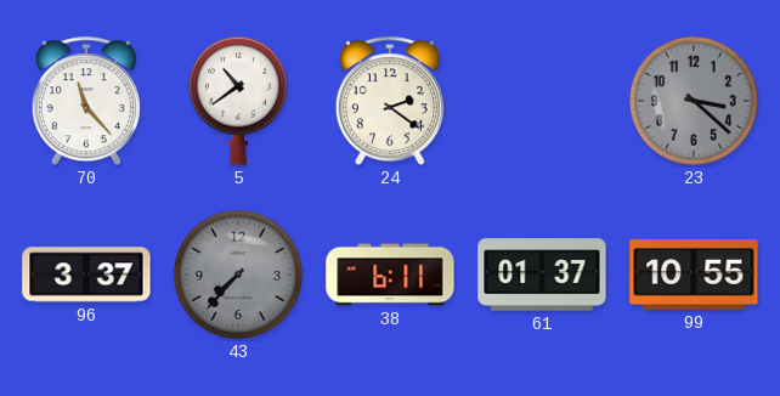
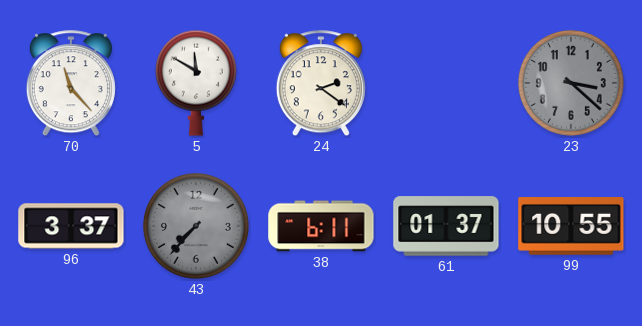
5: 10:39 -> 11:50
